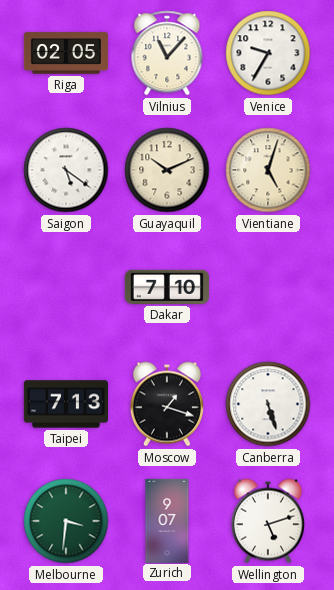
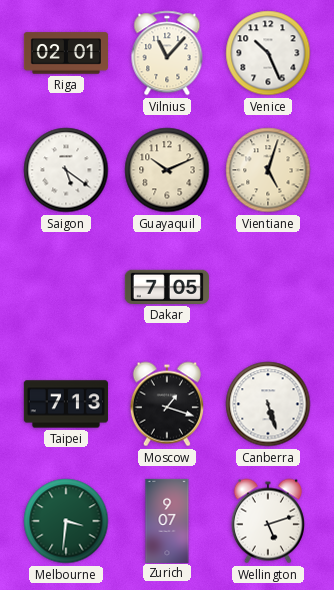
Riga: 02:05 -> 02:01
Venice: 9:35 -> 10:26
Dakar: 7:10 -> 7:05
